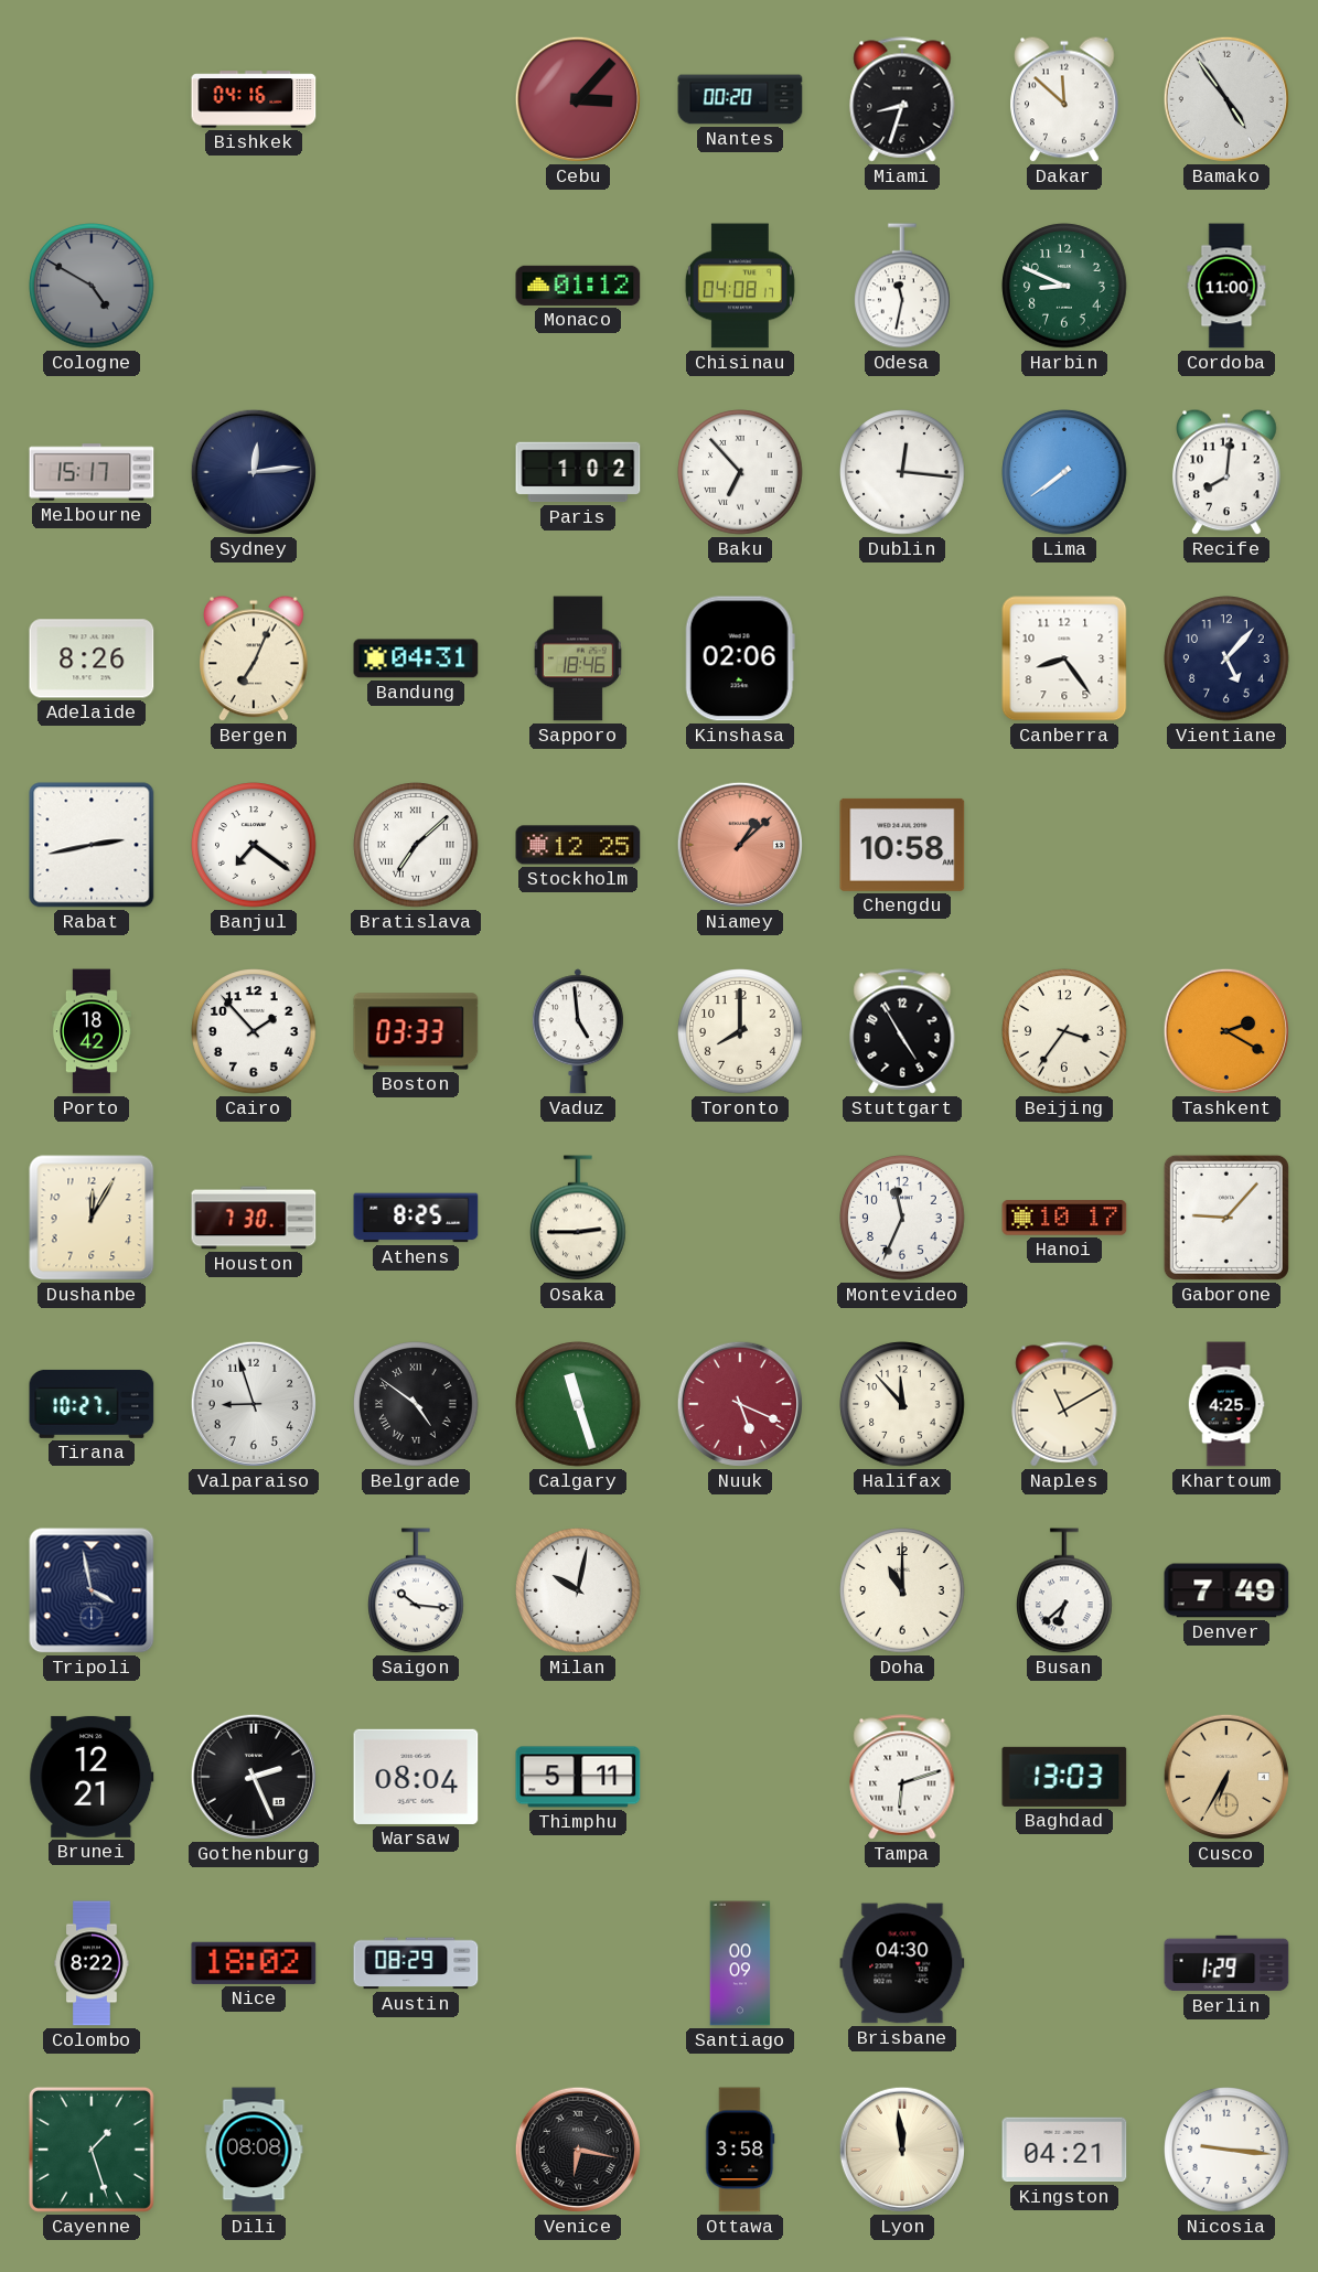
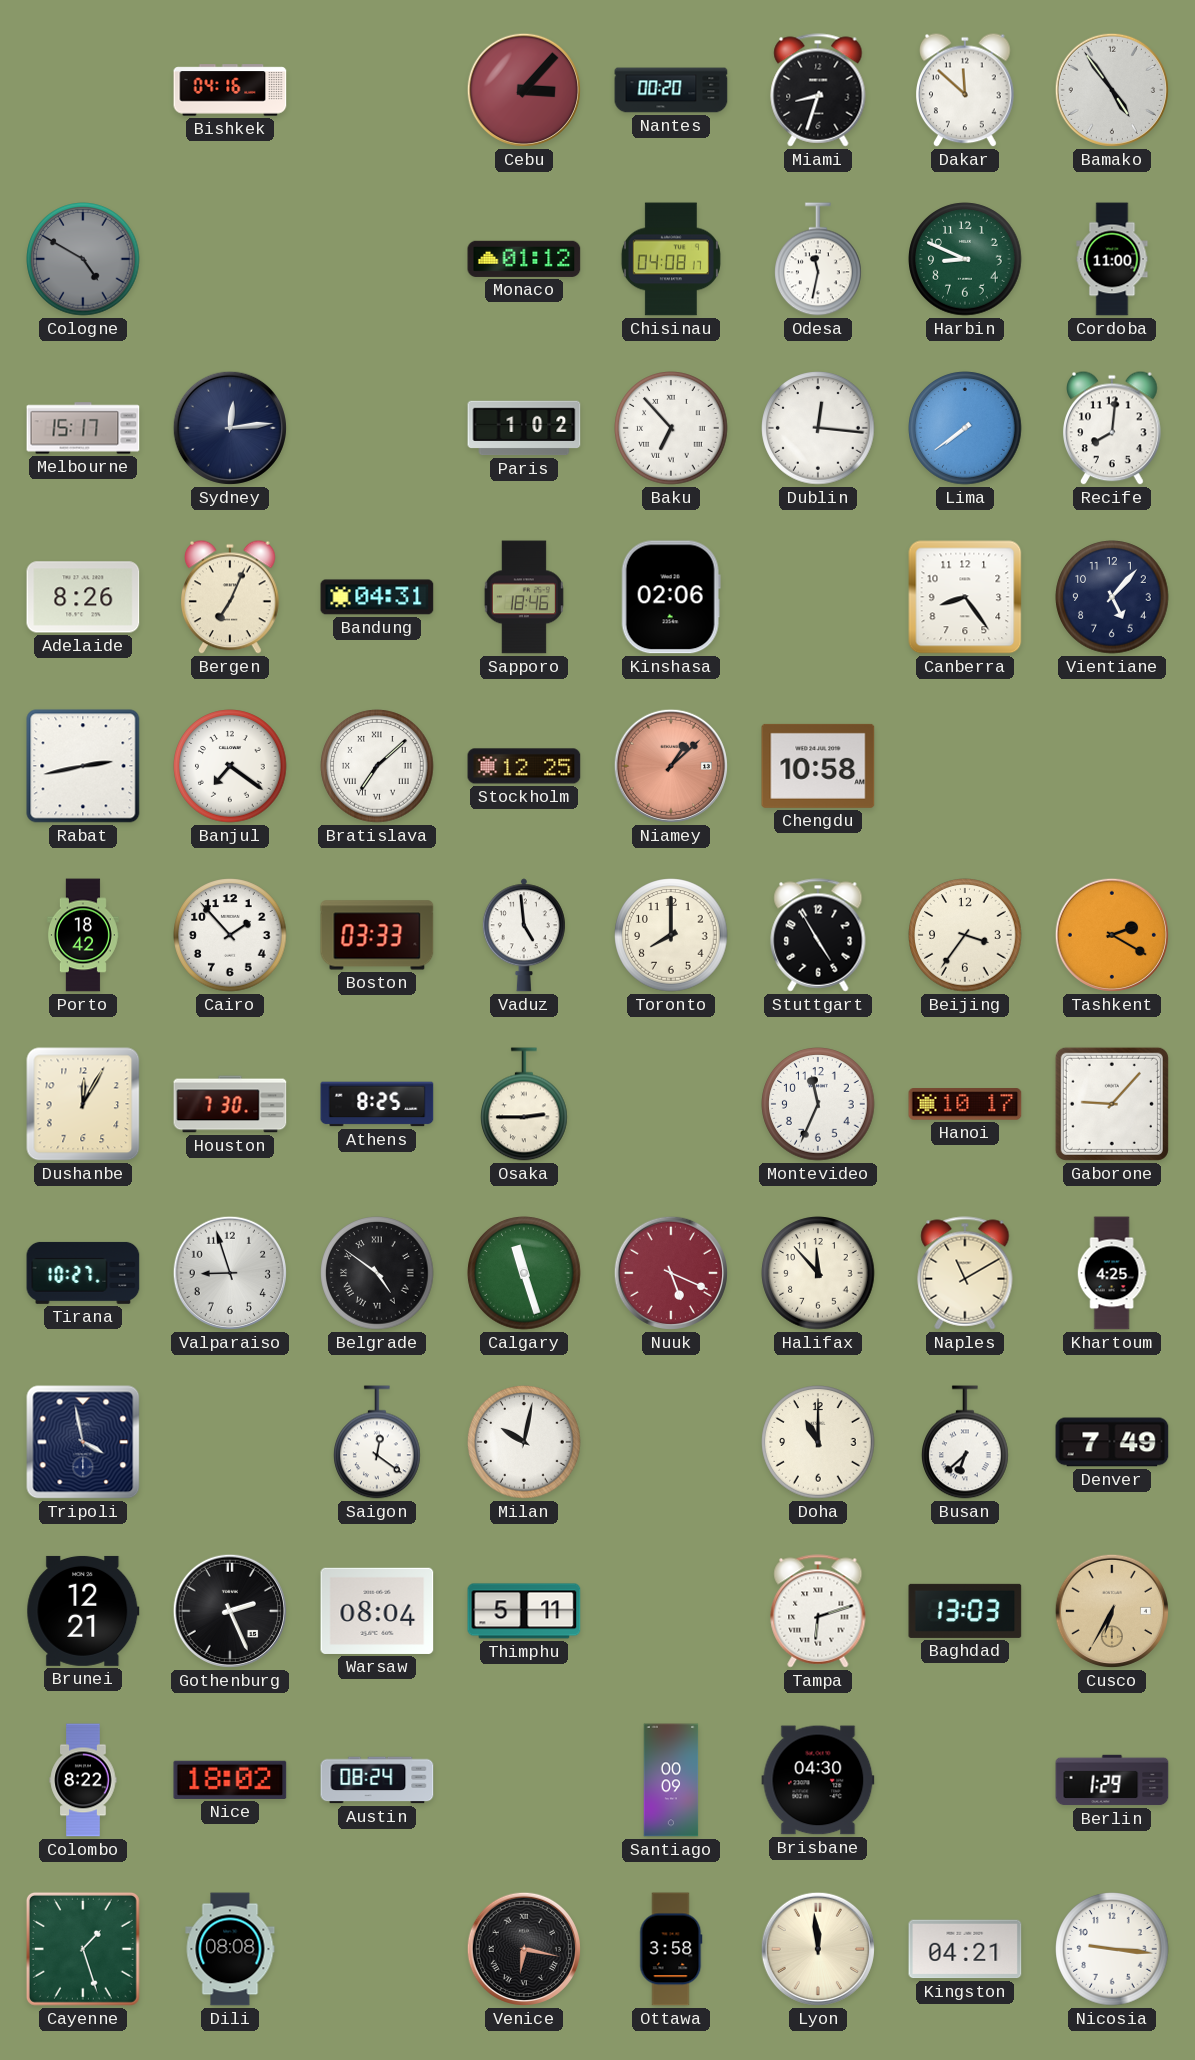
Saigon: 10:16 -> 12:21
Austin: 08:29 -> 08:24
